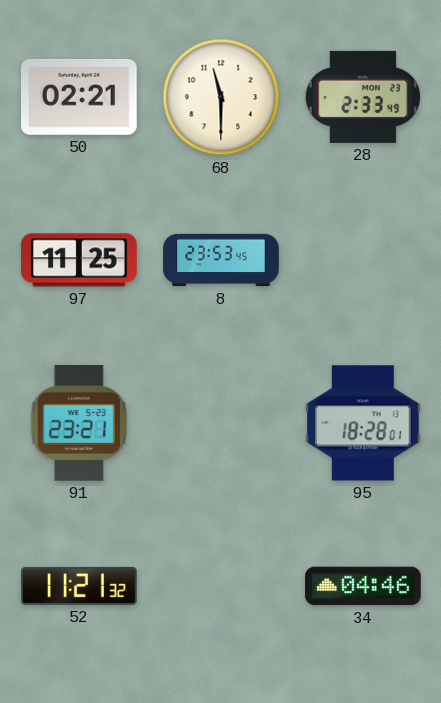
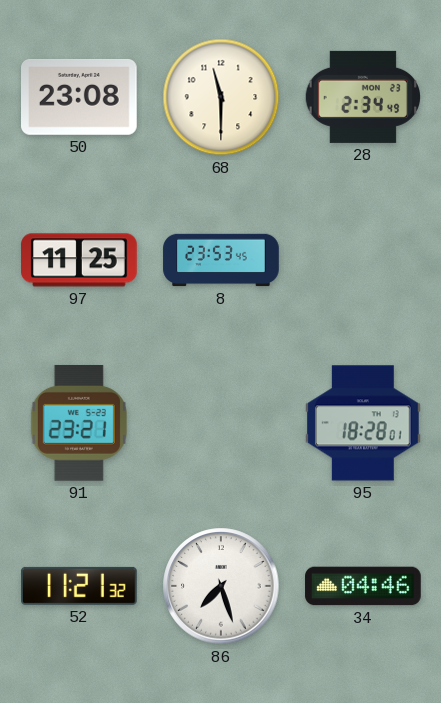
50: 02:21 -> 23:08
28: 2:33 -> 2:34
86: none -> 7:27
